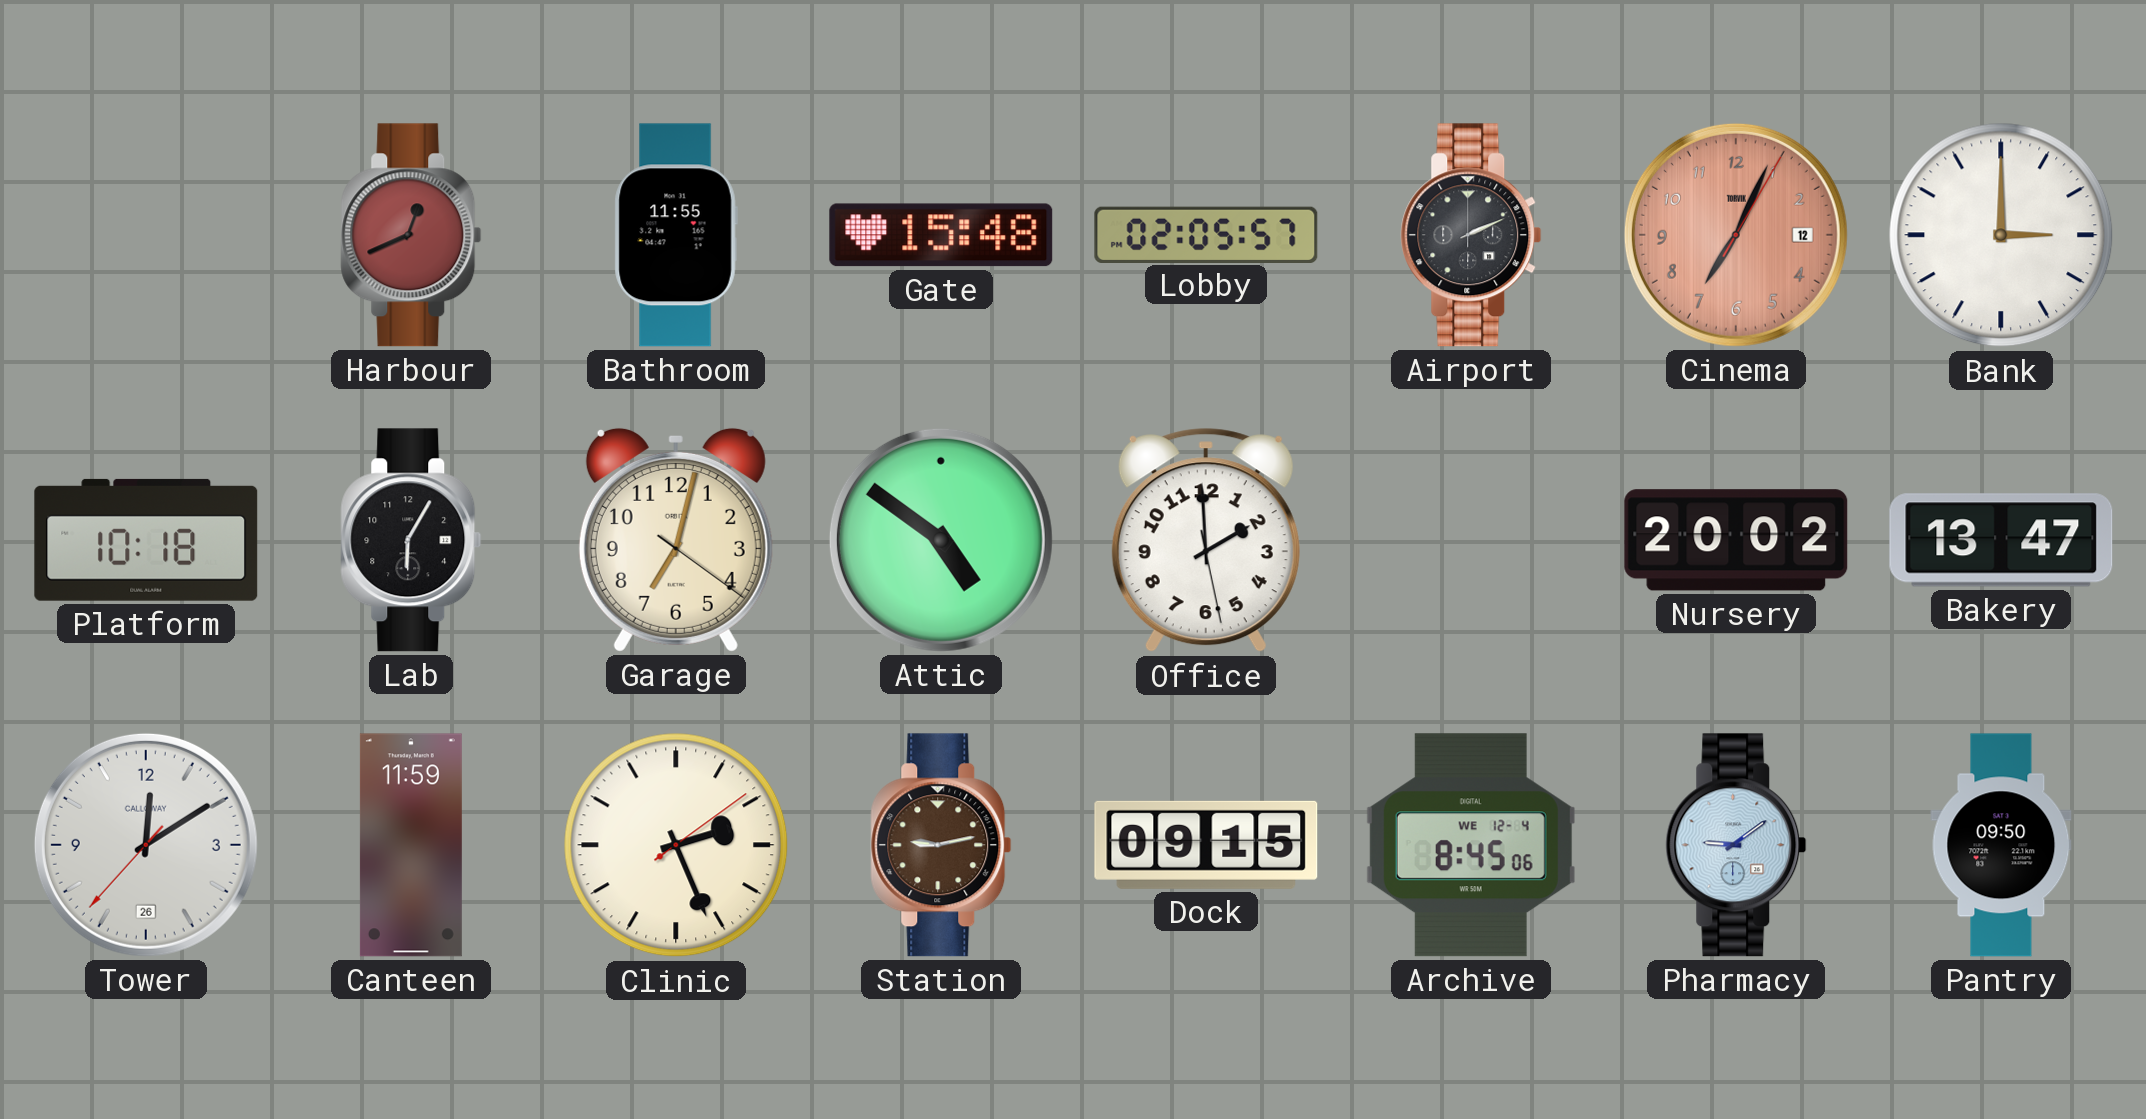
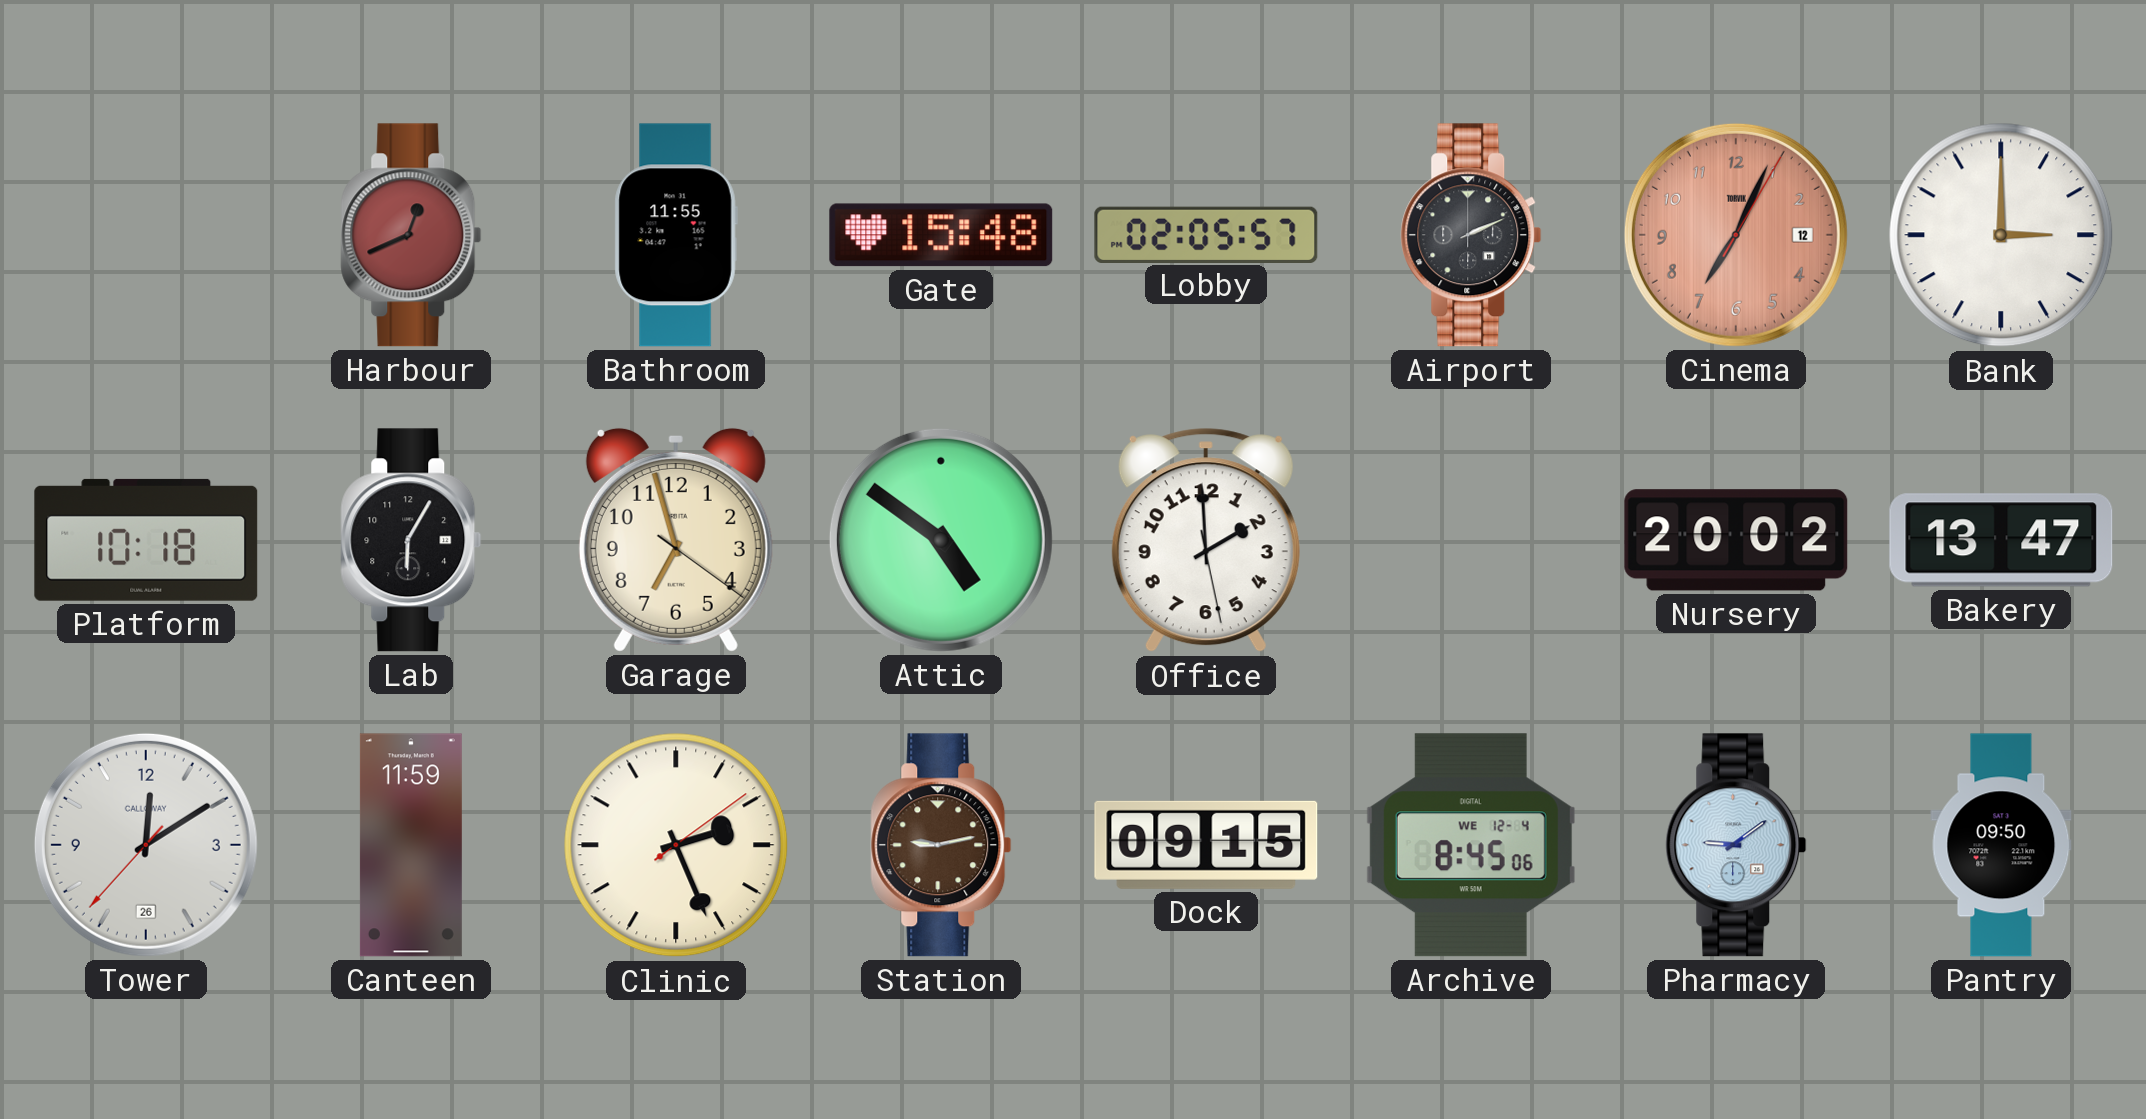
Garage: 7:02 -> 6:57
